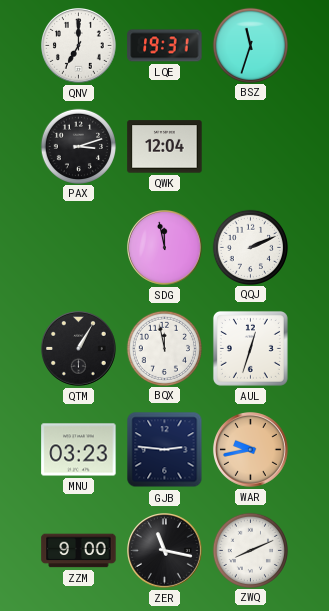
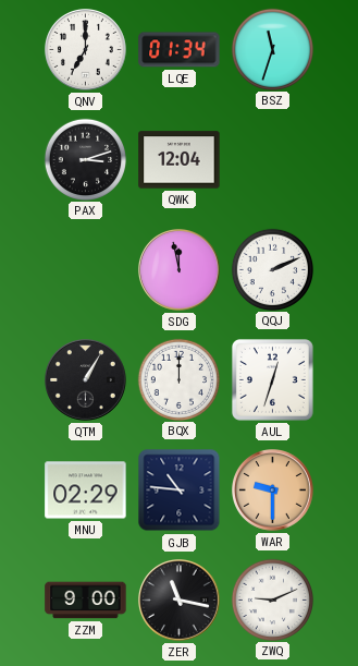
LQE: 19:31 -> 01:34
BQX: 11:58 -> 12:00
MNU: 03:23 -> 02:29
GJB: 2:46 -> 10:46
WAR: 9:43 -> 9:30
ZWQ: 8:11 -> 9:11
